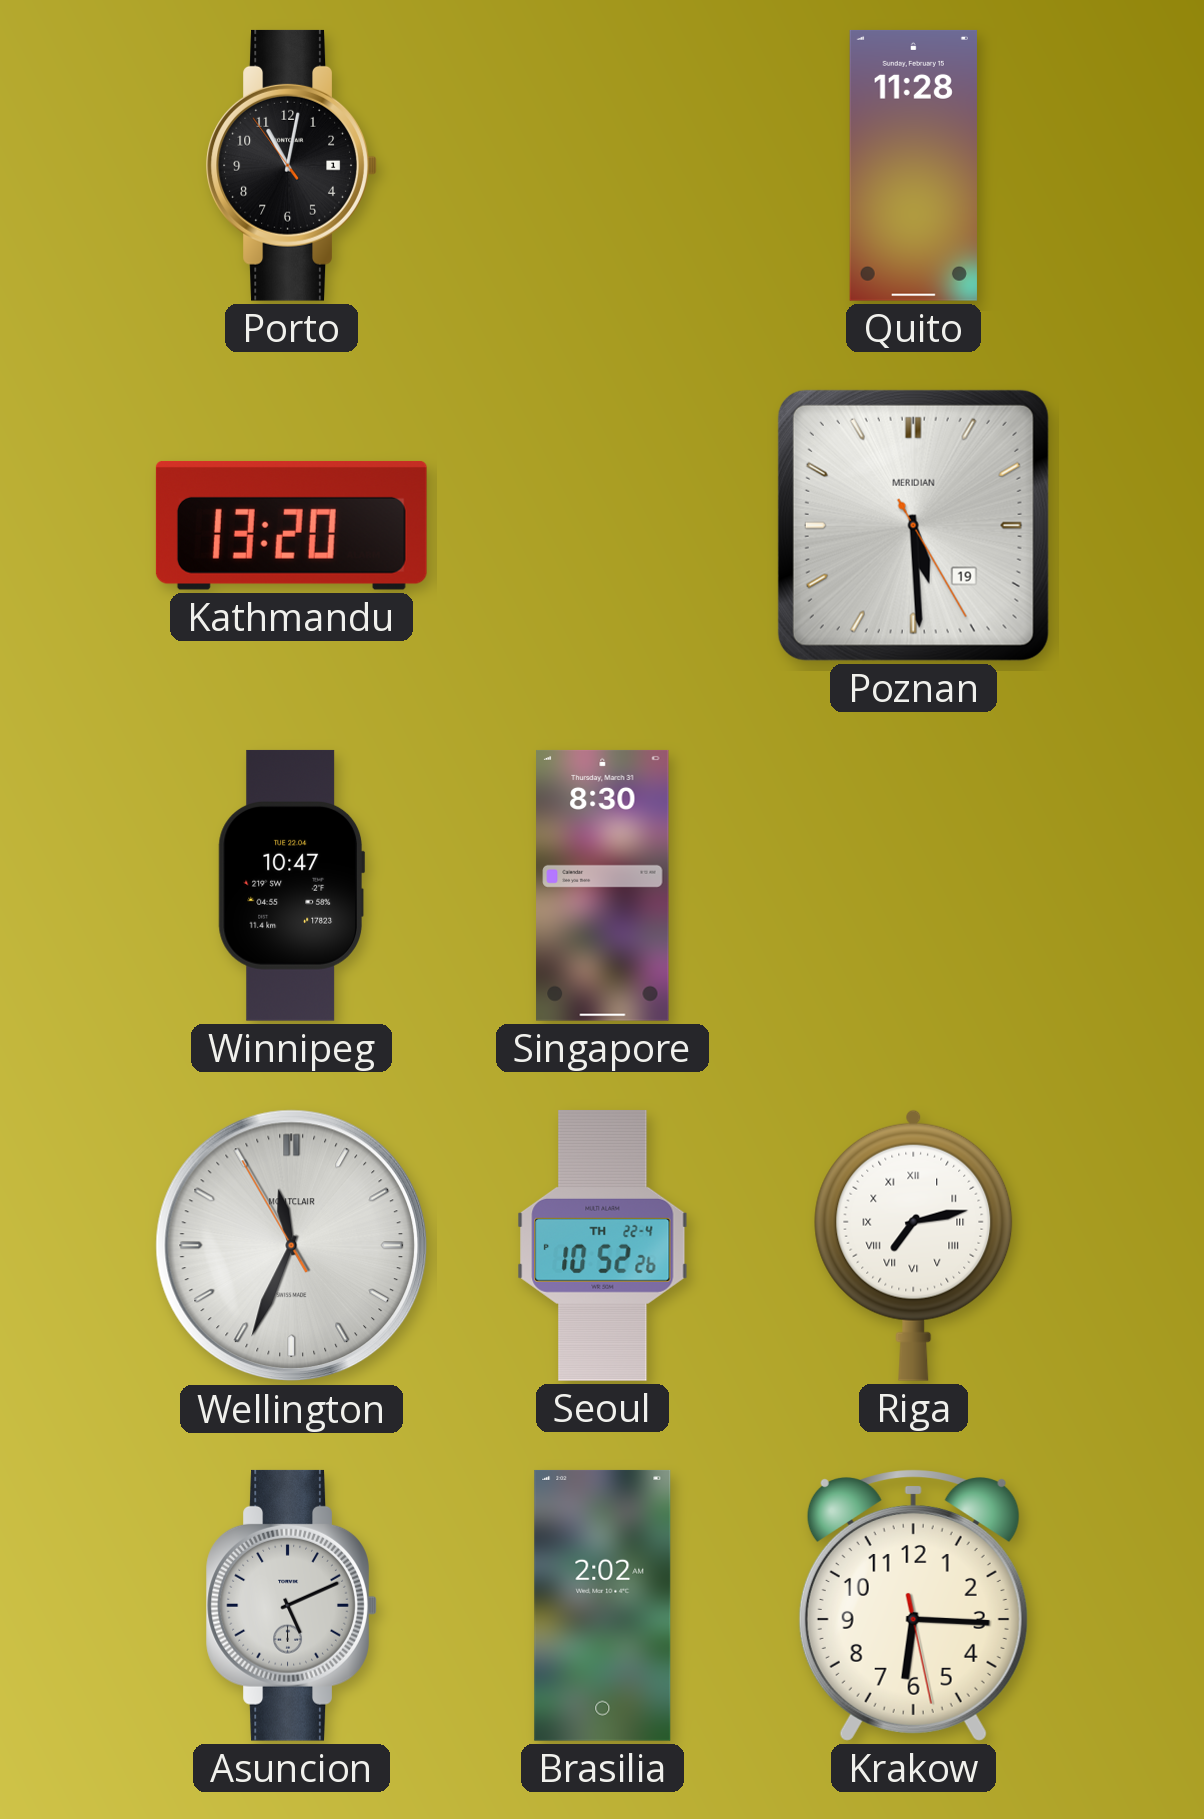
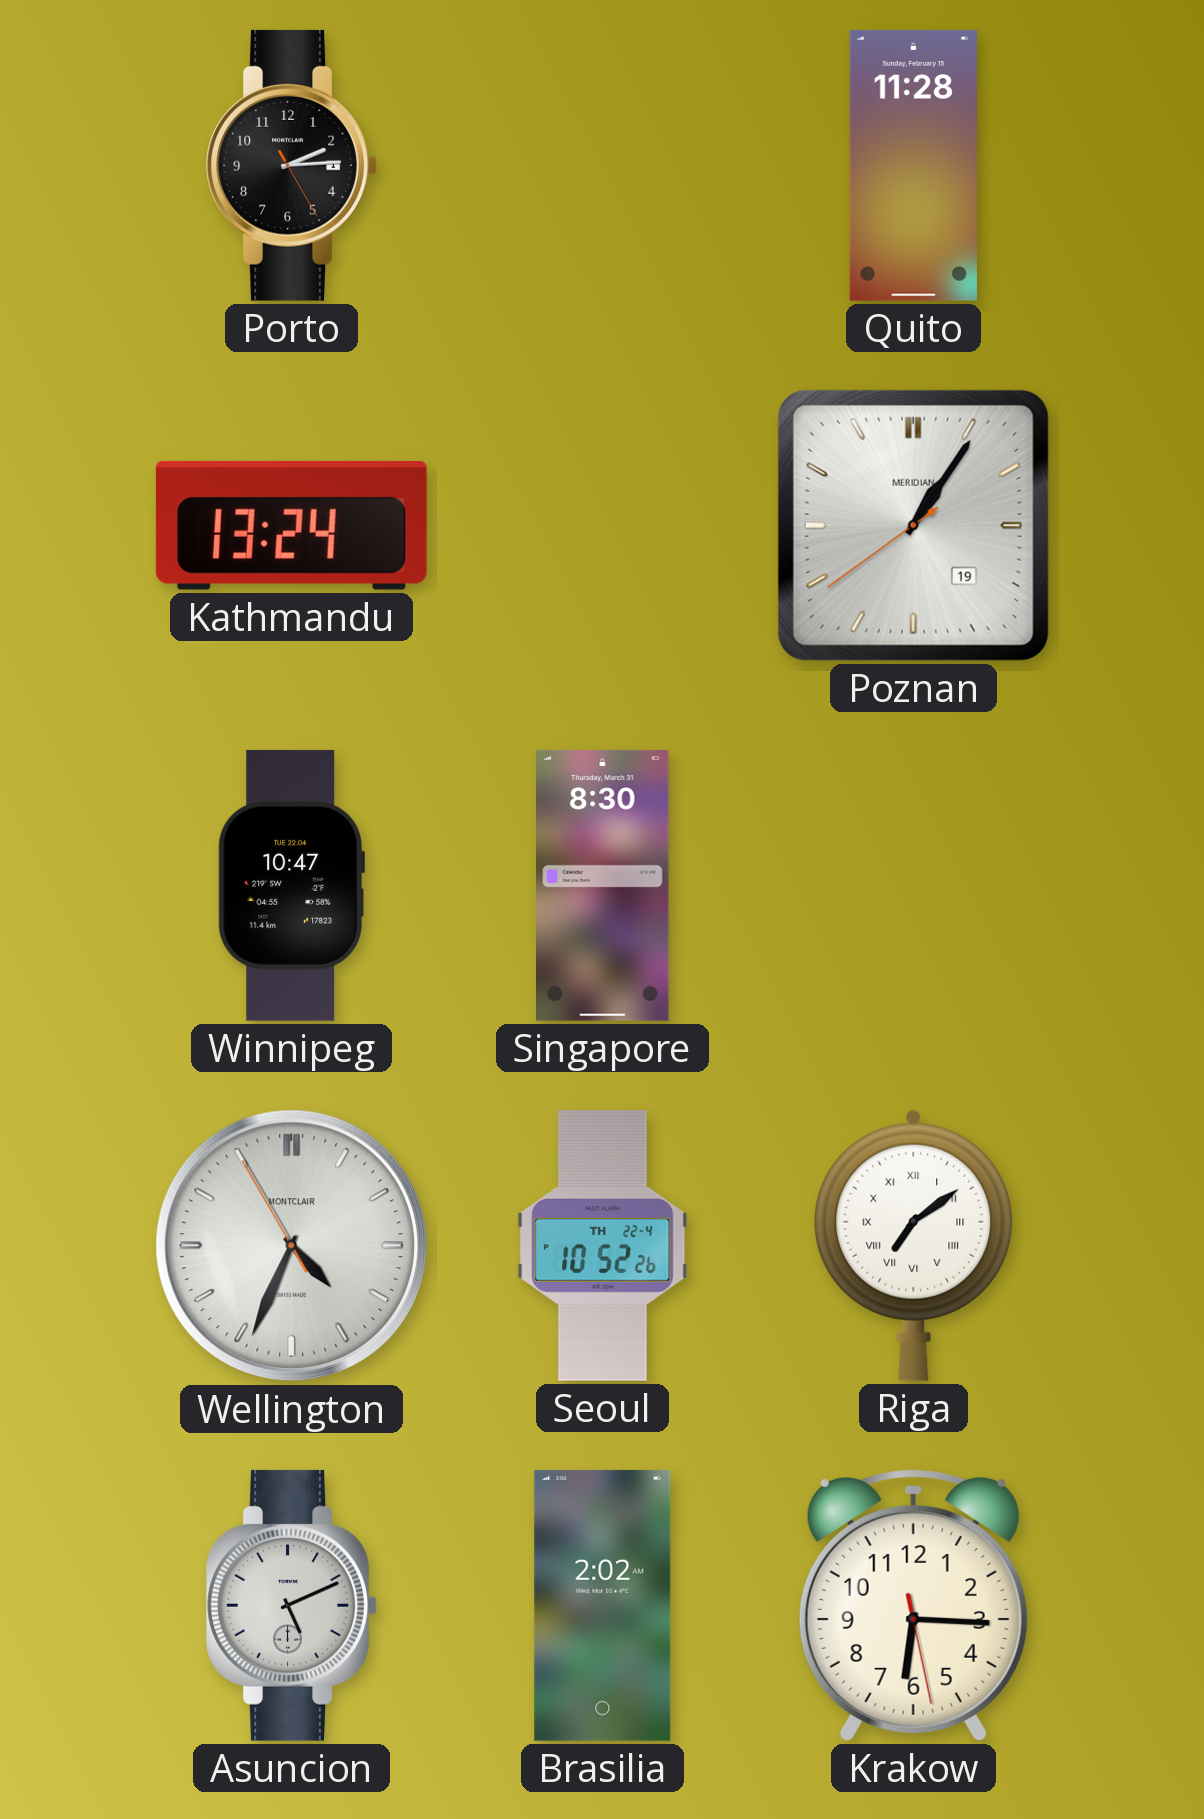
Porto: 11:01 -> 2:14
Kathmandu: 13:20 -> 13:24
Poznan: 5:29 -> 1:05
Wellington: 11:33 -> 4:33
Riga: 7:13 -> 7:09
